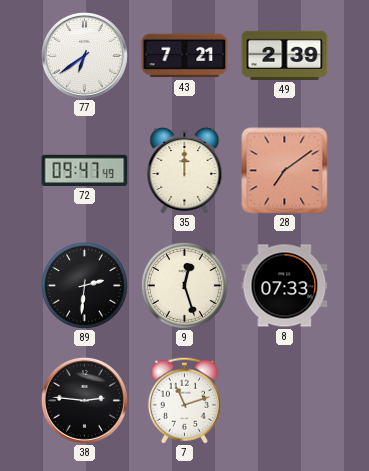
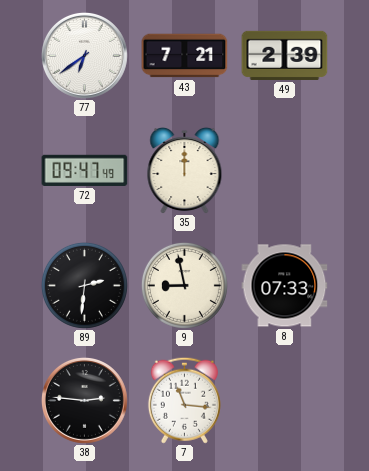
28: 7:09 -> none
9: 12:27 -> 8:58
7: 11:12 -> 11:16
